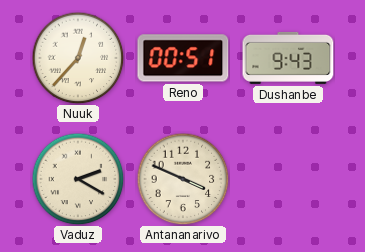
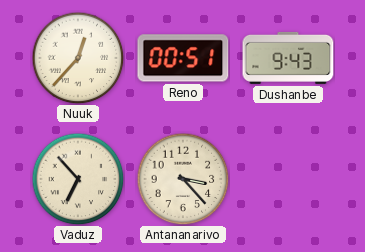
Vaduz: 2:20 -> 6:53
Antananarivo: 3:49 -> 3:23
